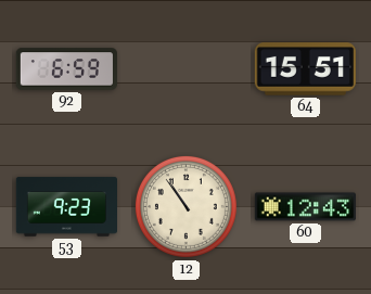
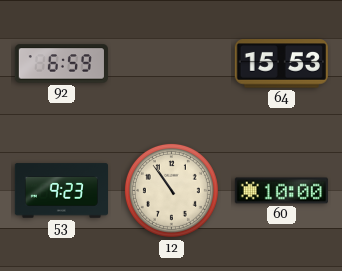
64: 15:51 -> 15:53
60: 12:43 -> 10:00
